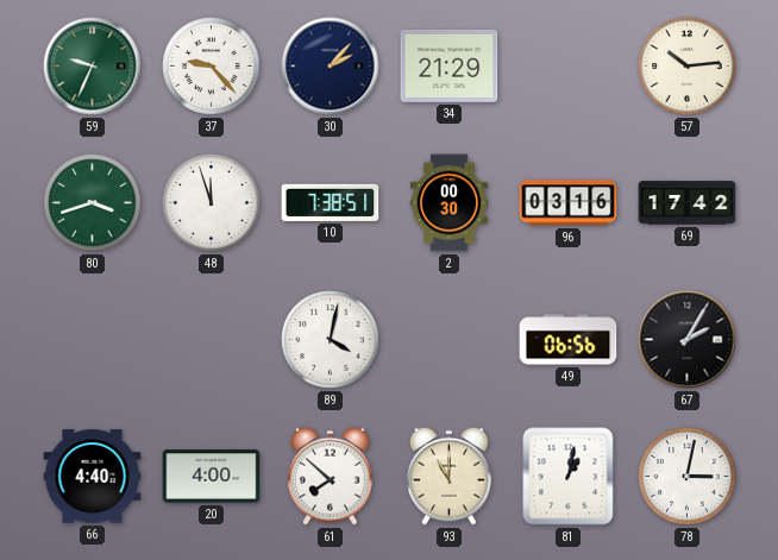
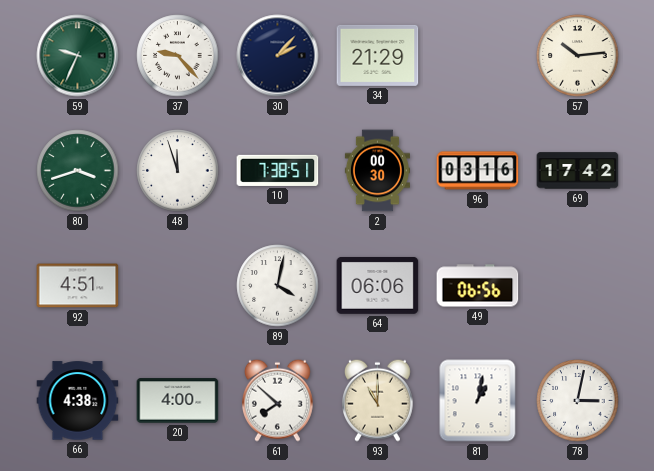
92: none -> 4:51
64: none -> 06:06
67: 2:05 -> none
66: 4:40 -> 4:38
